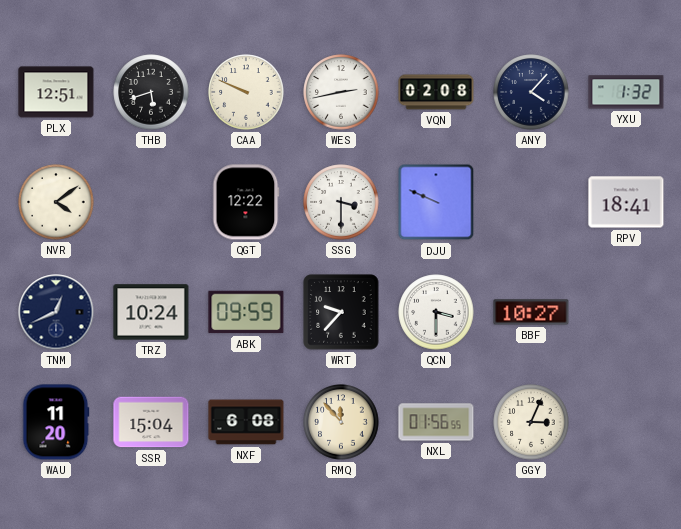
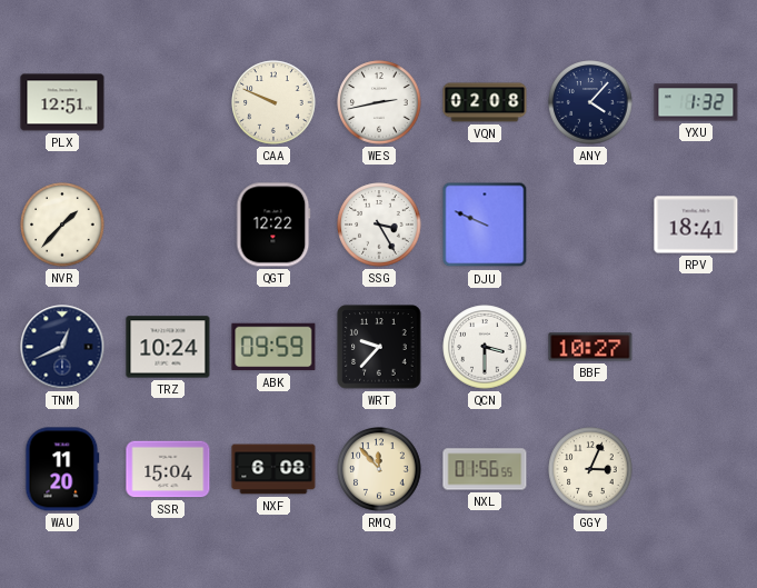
THB: 5:42 -> none
NVR: 4:09 -> 1:37
SSG: 3:30 -> 3:25
